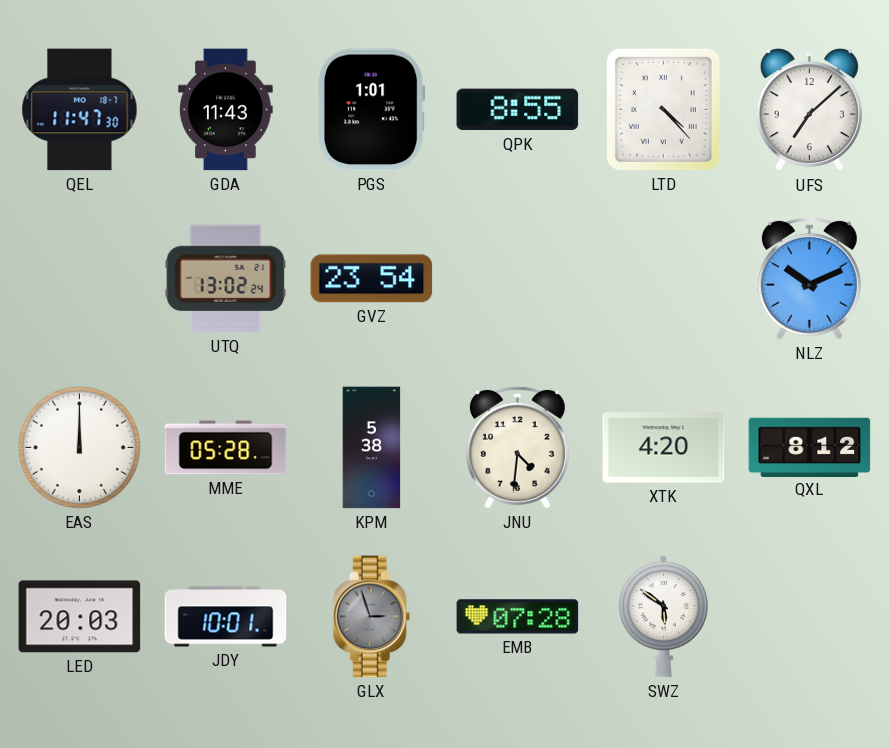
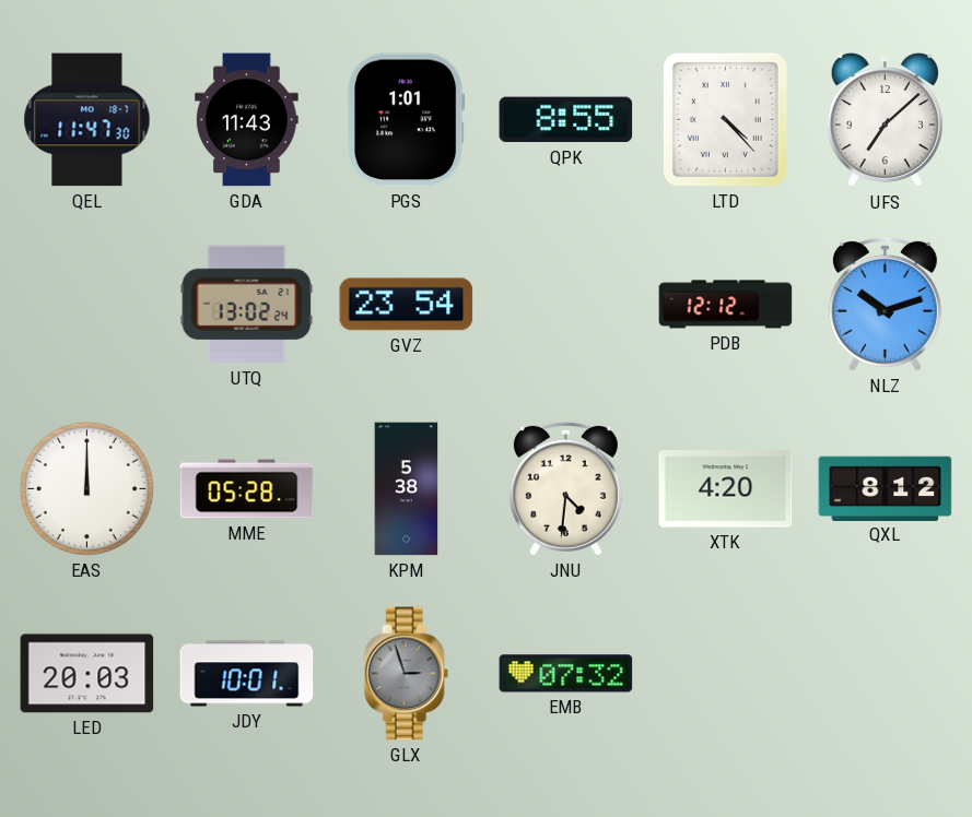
PDB: none -> 12:12
NLZ: 10:11 -> 10:12
EMB: 07:28 -> 07:32
SWZ: 5:51 -> none
